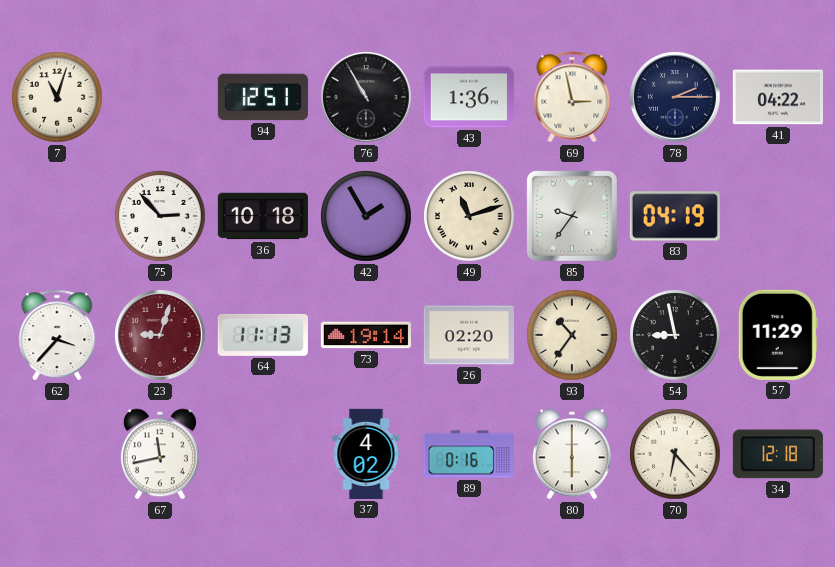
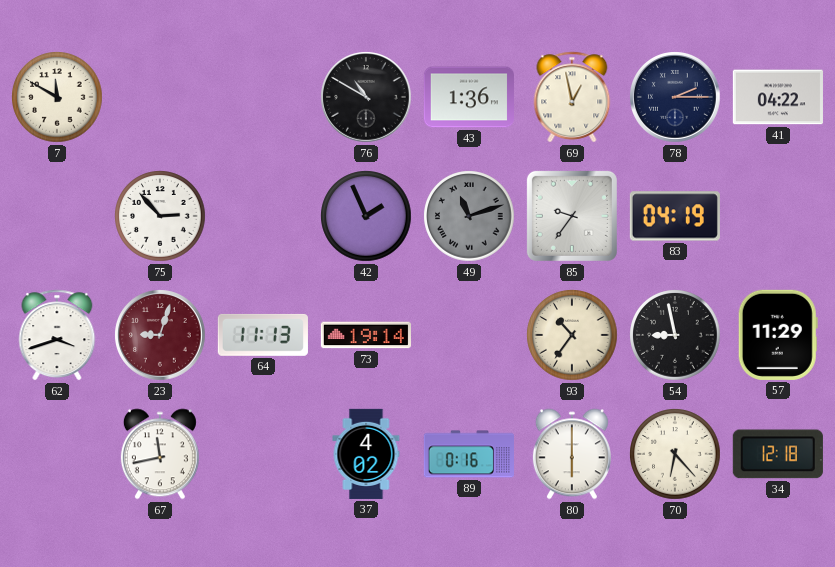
7: 11:03 -> 11:50
94: 12:51 -> none
76: 10:55 -> 10:50
69: 2:58 -> 12:58
36: 10:18 -> none
42: 1:55 -> 1:56
49 dial: cream -> grey
62: 3:37 -> 3:42
26: 02:20 -> none
